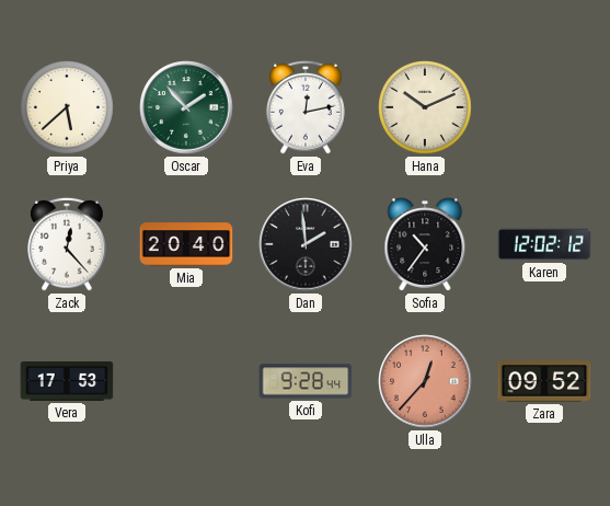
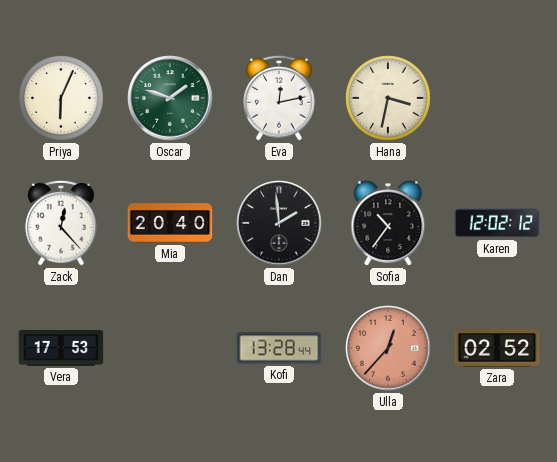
Priya: 5:38 -> 6:04
Oscar: 1:53 -> 1:48
Hana: 10:11 -> 3:32
Kofi: 9:28 -> 13:28
Zara: 09:52 -> 02:52
